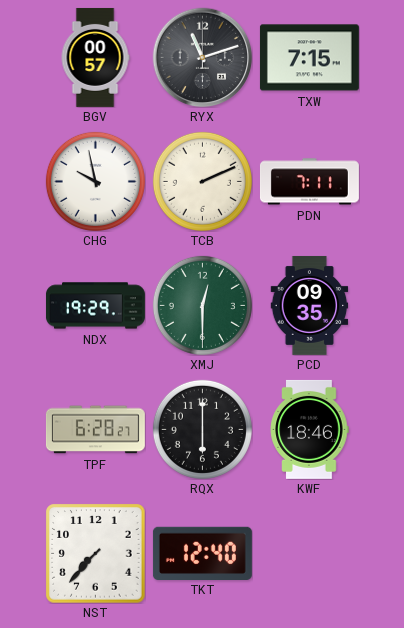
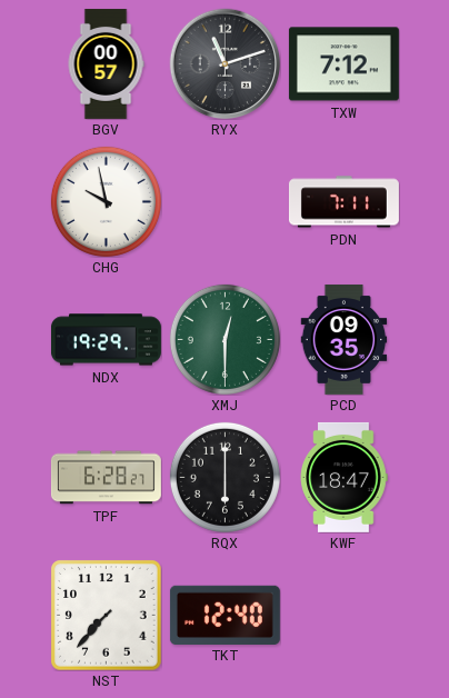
TXW: 7:15 -> 7:12
TCB: 2:11 -> none
KWF: 18:46 -> 18:47
